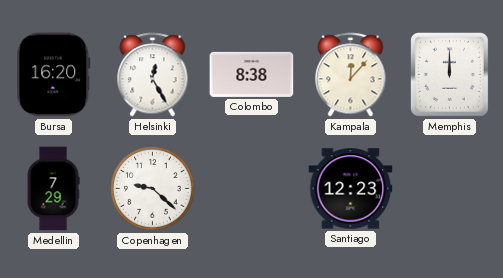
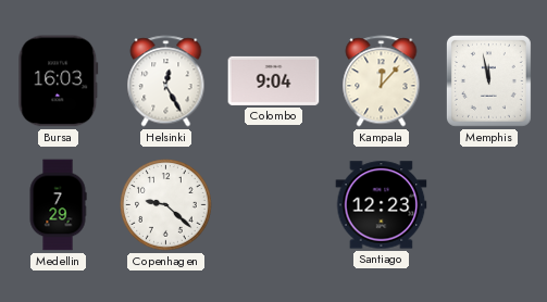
Bursa: 16:20 -> 16:03
Colombo: 8:38 -> 9:04
Memphis: 12:00 -> 11:58
